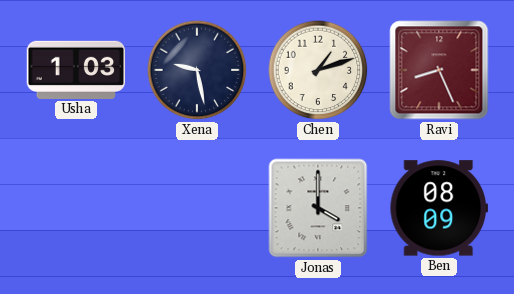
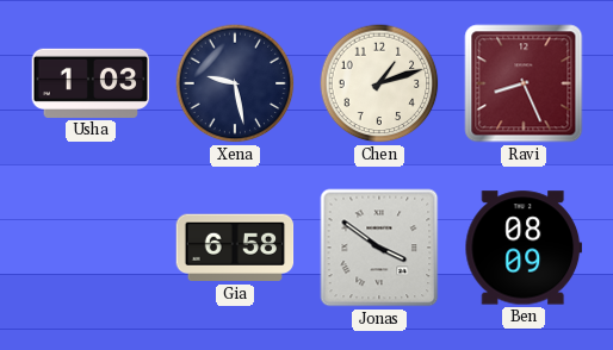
Gia: none -> 6:58
Jonas: 4:00 -> 3:51
